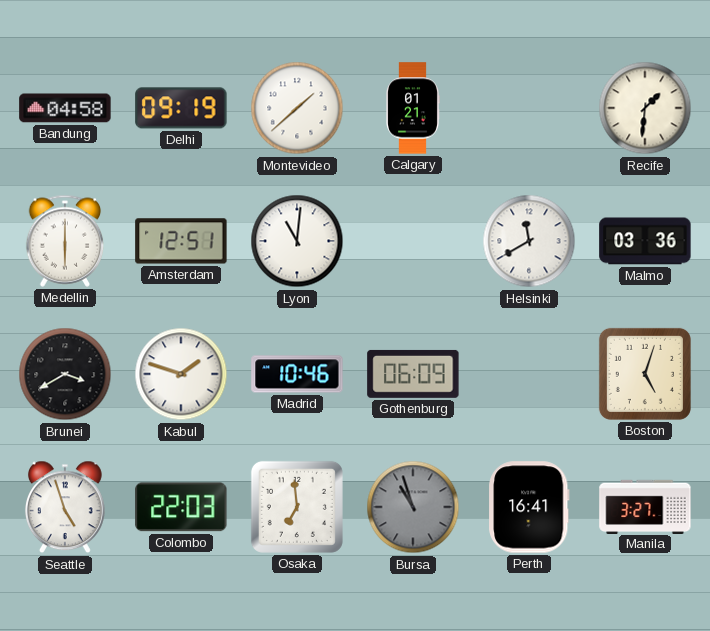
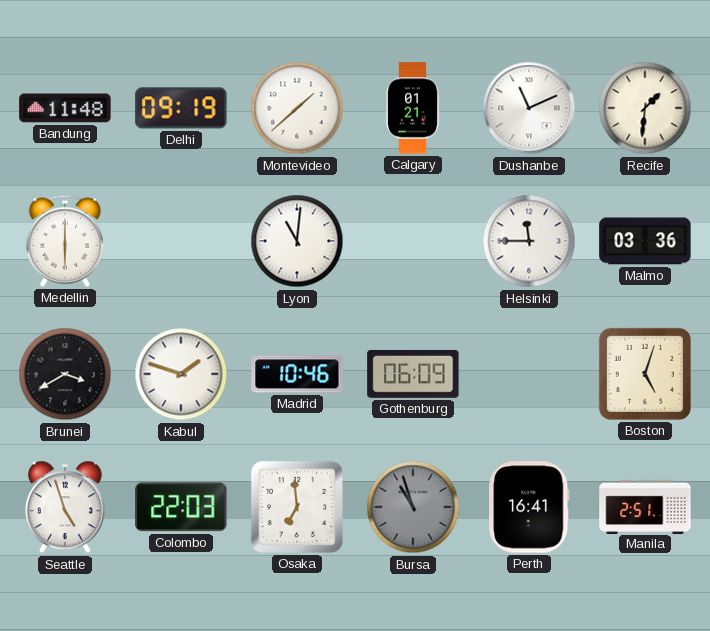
Bandung: 04:58 -> 11:48
Dushanbe: none -> 11:11
Amsterdam: 12:51 -> none
Helsinki: 11:40 -> 11:45
Manila: 3:27 -> 2:51
